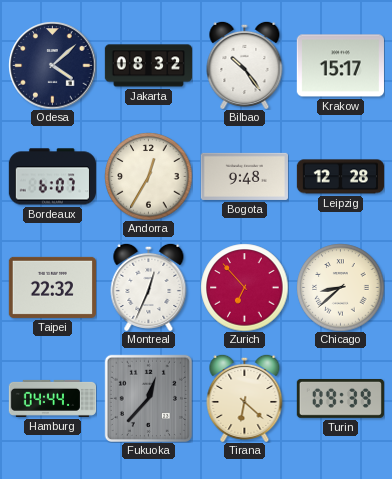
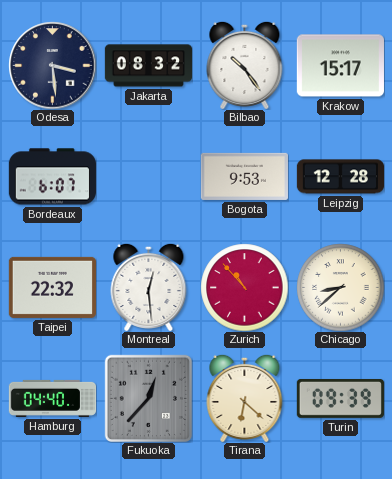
Odesa: 4:08 -> 3:29
Andorra: 12:35 -> none
Bogota: 9:48 -> 9:53
Montreal: 12:34 -> 12:29
Zurich: 6:53 -> 10:53
Hamburg: 04:44 -> 04:40
